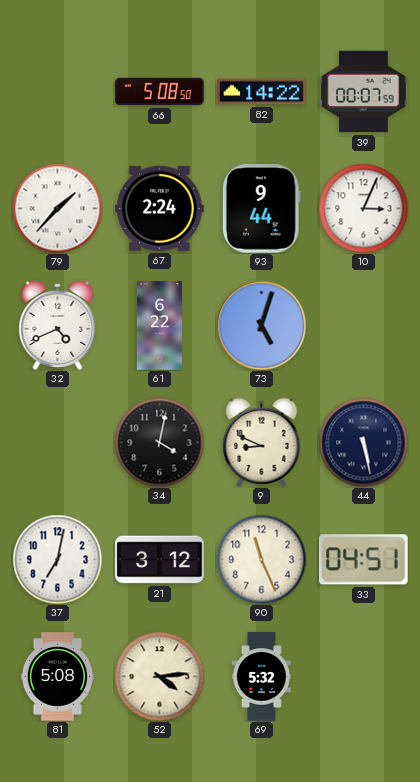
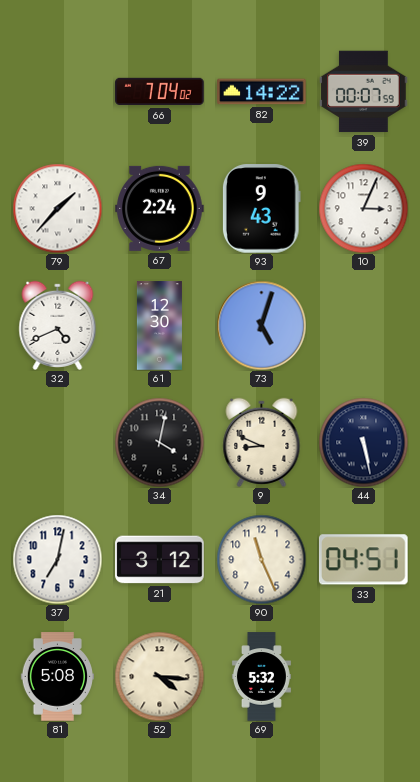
66: 5:08 -> 7:04
93: 9:44 -> 9:43
61: 6:22 -> 12:30
52: 4:14 -> 4:16
